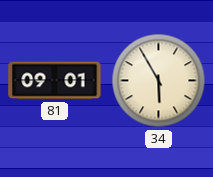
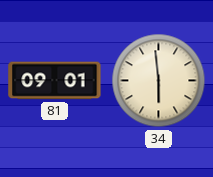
34: 5:55 -> 5:59
